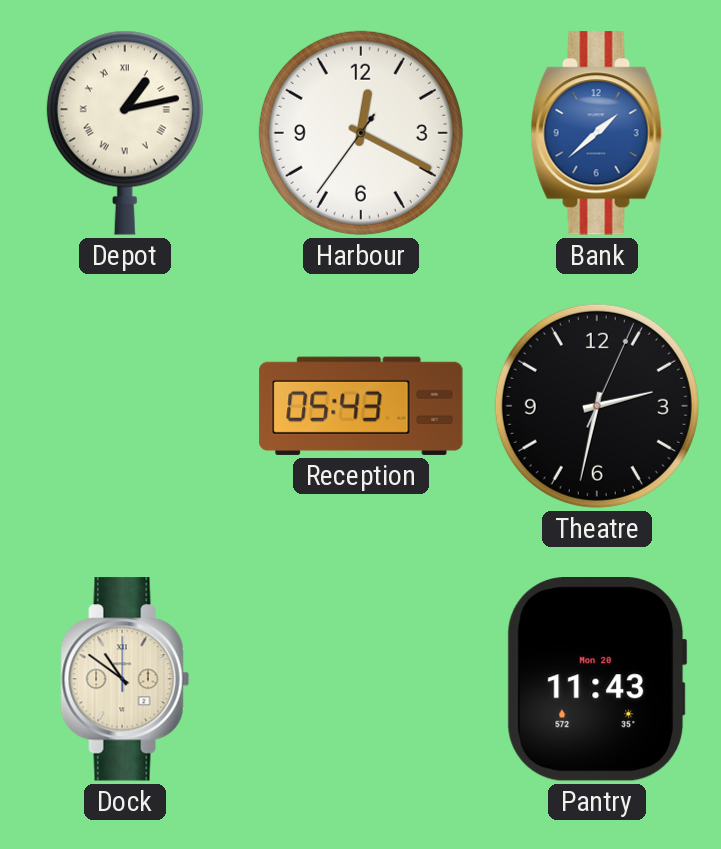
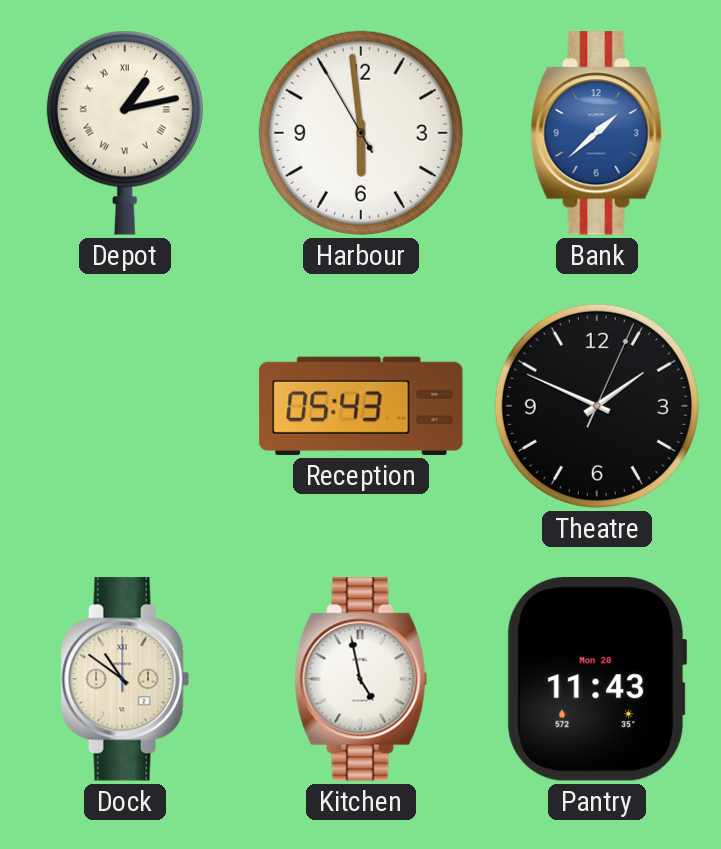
Harbour: 12:19 -> 5:58
Theatre: 2:32 -> 1:49
Kitchen: none -> 4:58
